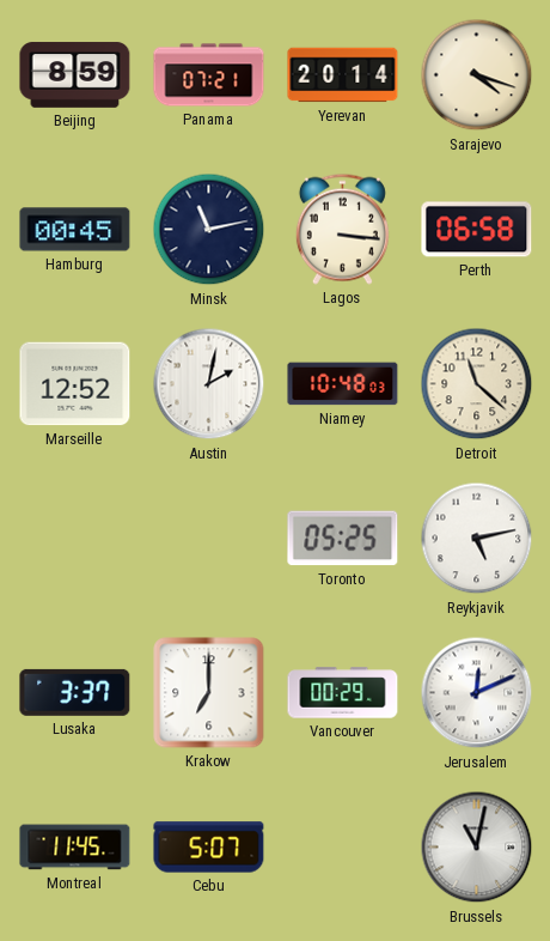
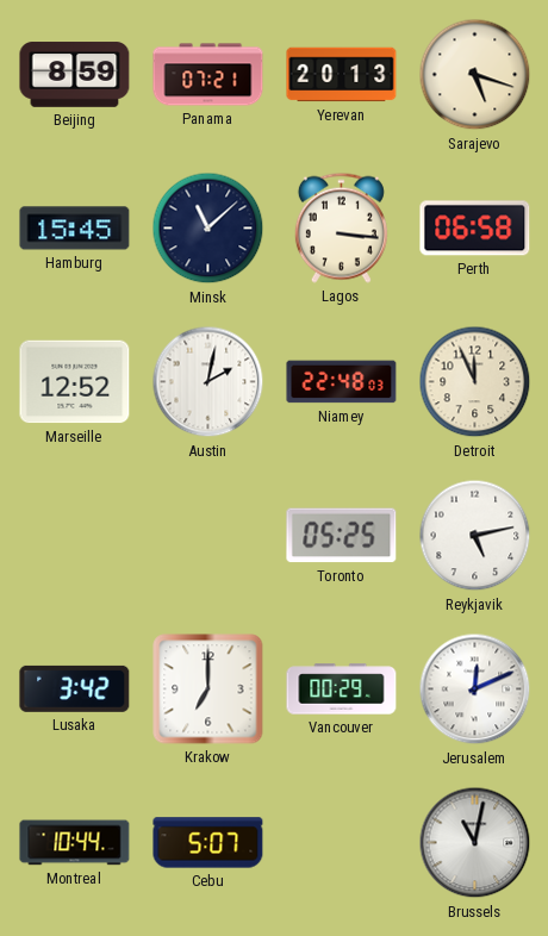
Yerevan: 20:14 -> 20:13
Sarajevo: 4:18 -> 5:18
Hamburg: 00:45 -> 15:45
Minsk: 11:13 -> 11:08
Niamey: 10:48 -> 22:48
Detroit: 11:22 -> 11:56
Lusaka: 3:37 -> 3:42
Montreal: 11:45 -> 10:44
